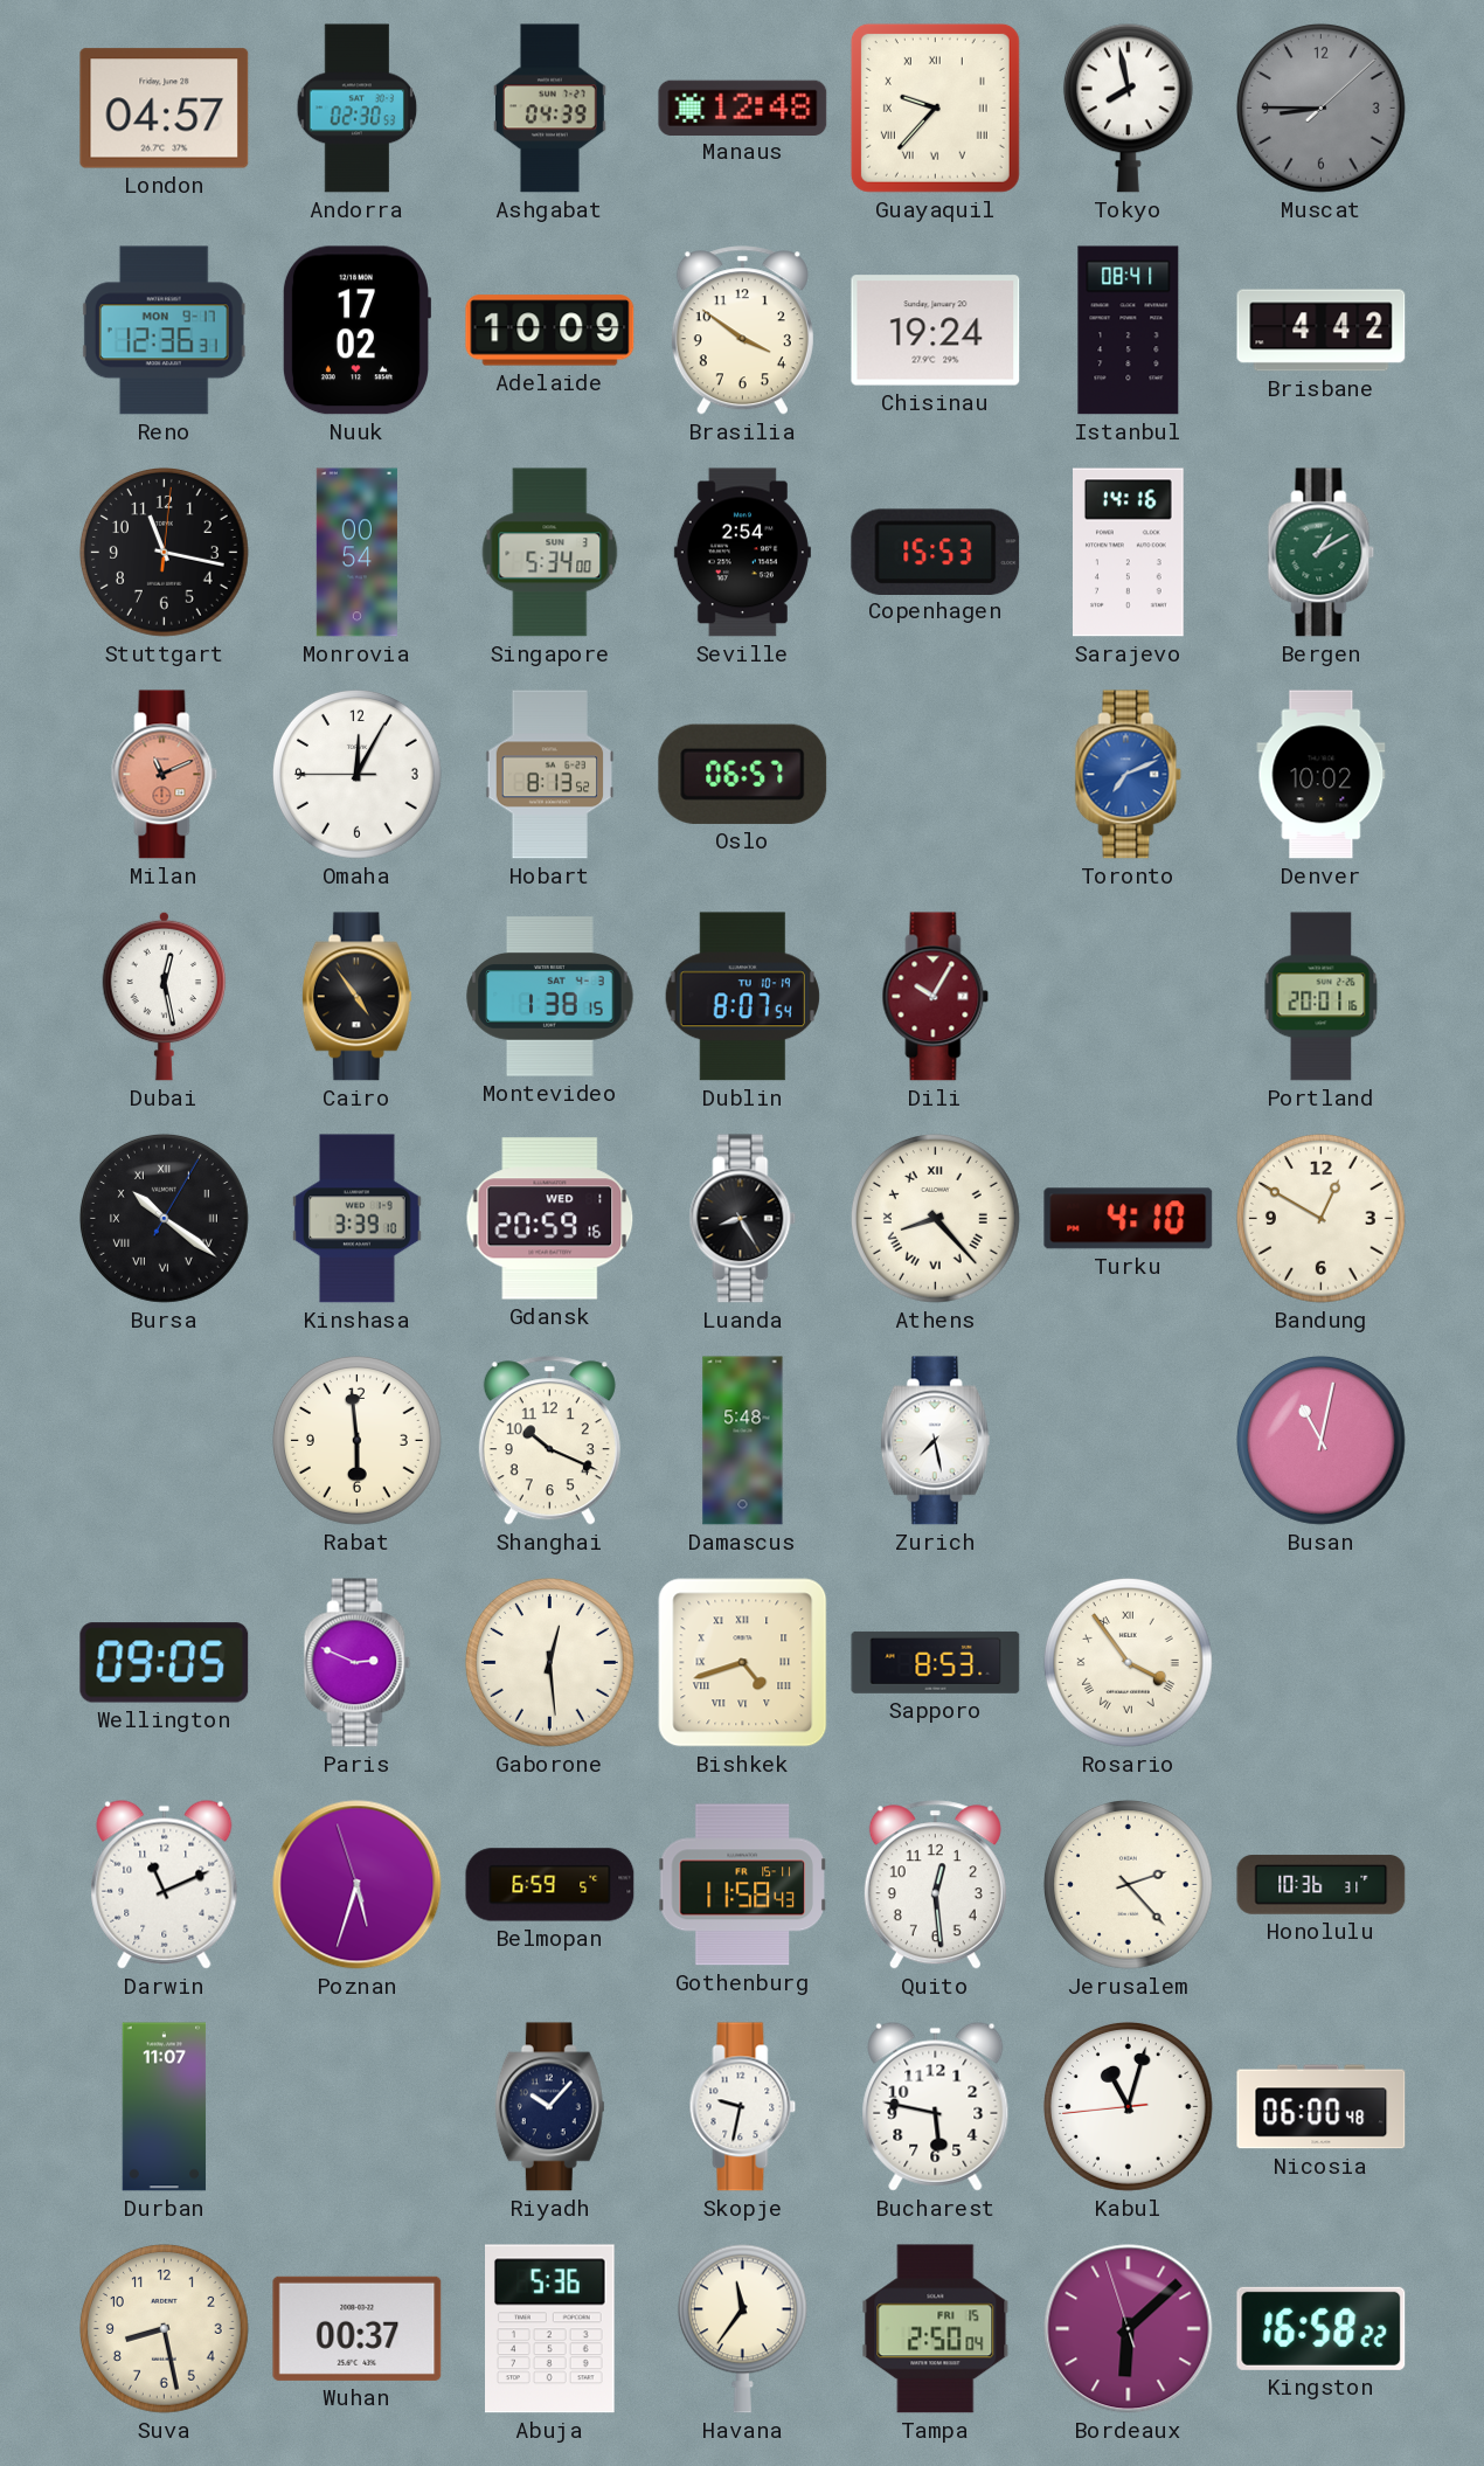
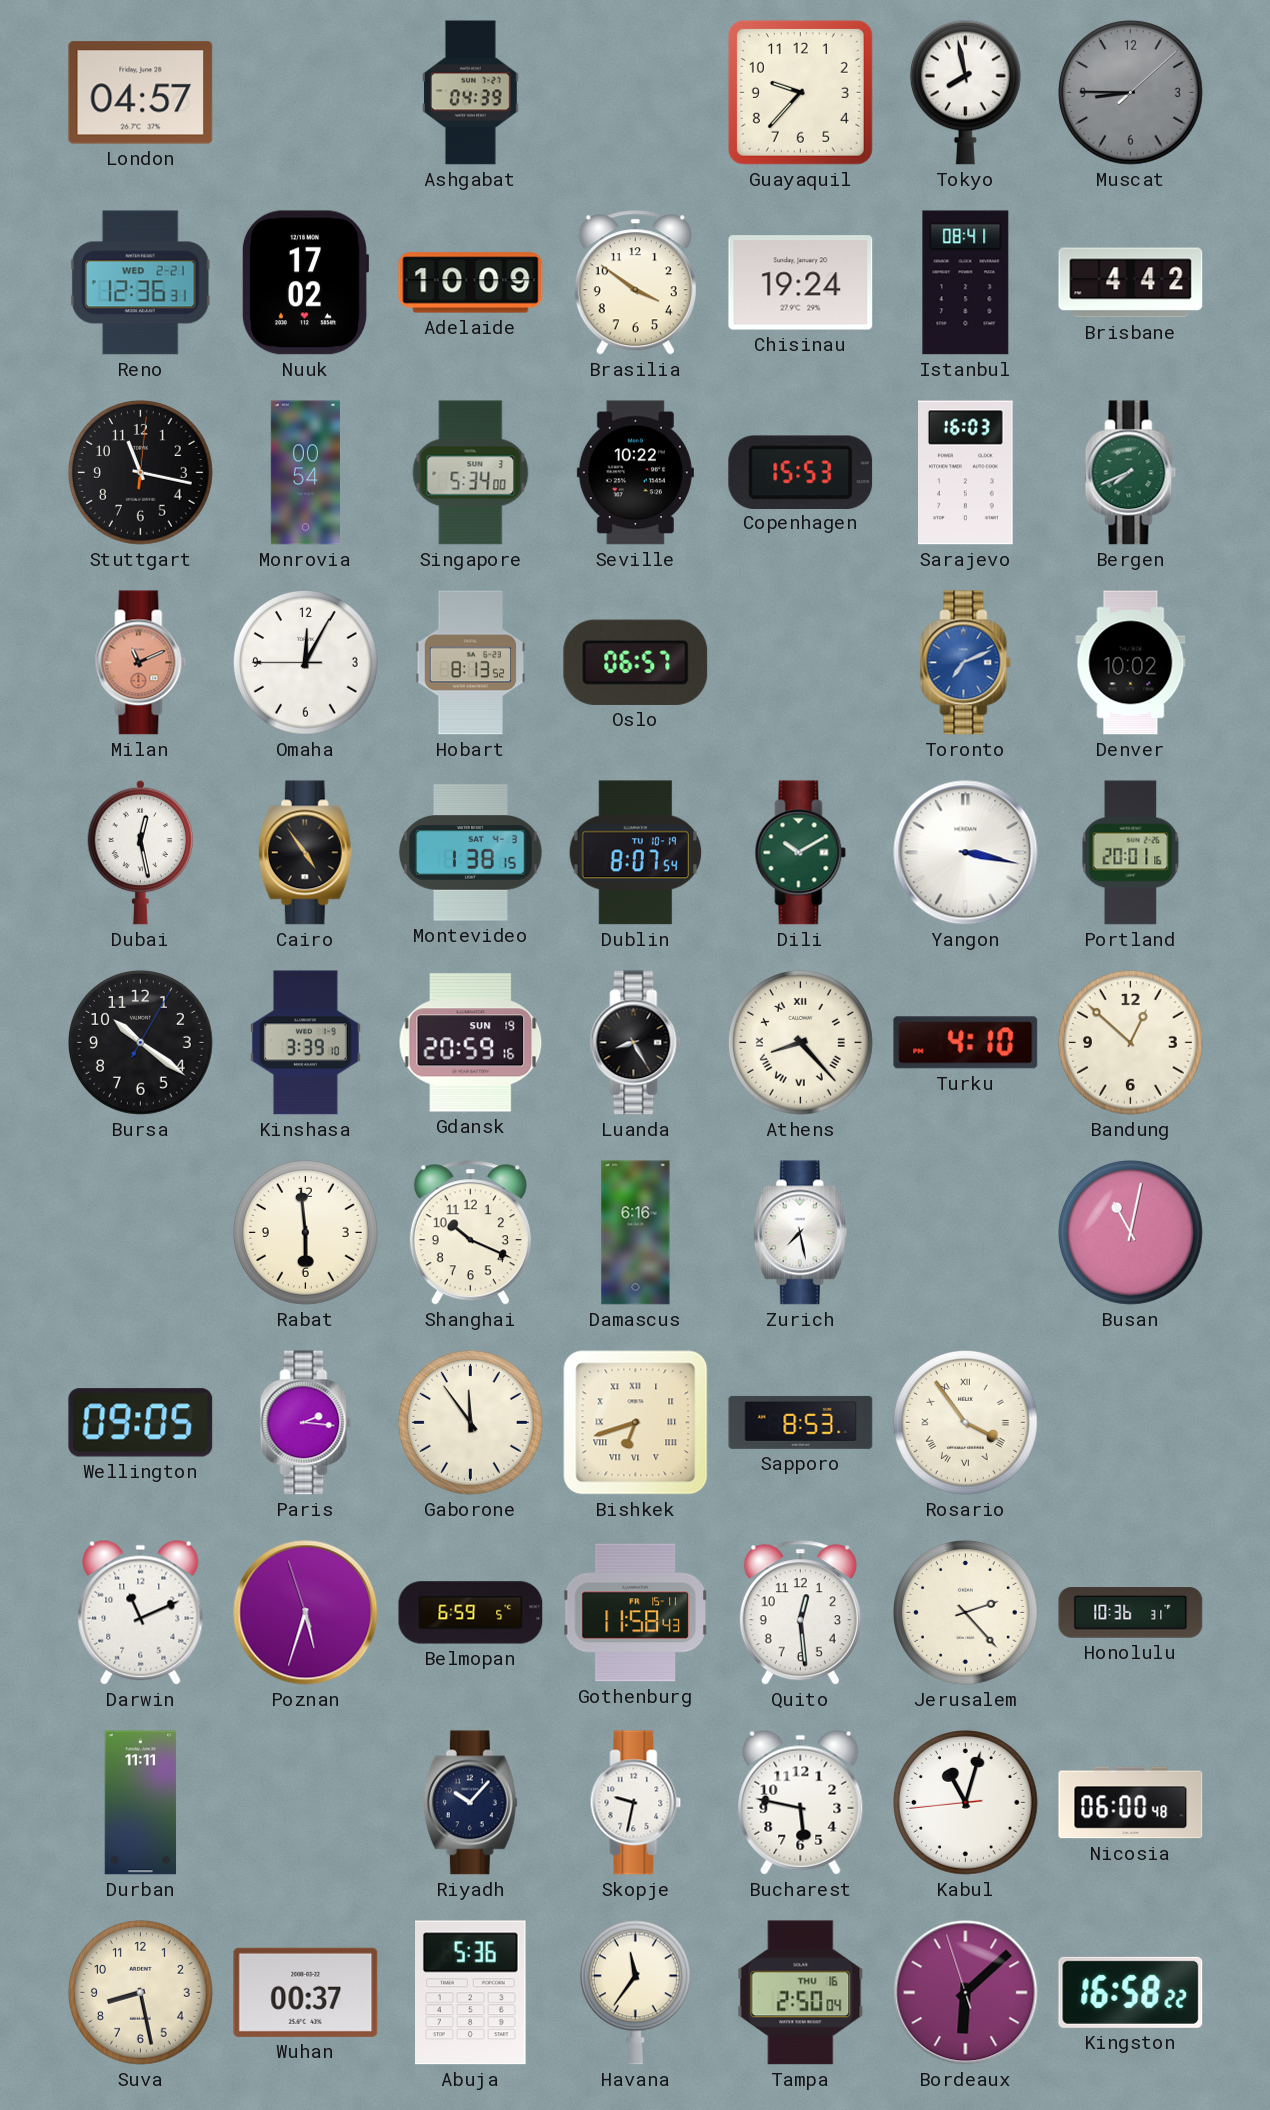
Andorra: 02:30 -> none
Manaus: 12:48 -> none
Guayaquil numerals: Roman -> Arabic
Reno date: MON 9-17 -> WED 2-21
Seville: 2:54 -> 10:22
Sarajevo: 14:16 -> 16:03
Bergen: 1:10 -> 7:41
Dili: 10:05 -> 10:10
Dili dial: burgundy -> green
Yangon: none -> 3:17
Bursa numerals: Roman -> Arabic
Gdansk date: WED 1 -> SUN 19
Bandung: 12:50 -> 12:52
Damascus: 5:48 -> 6:16
Paris: 2:49 -> 2:16
Gaborone: 12:29 -> 11:54
Bishkek: 4:42 -> 6:42
Durban: 11:07 -> 11:11
Tampa date: FRI 15 -> THU 16
